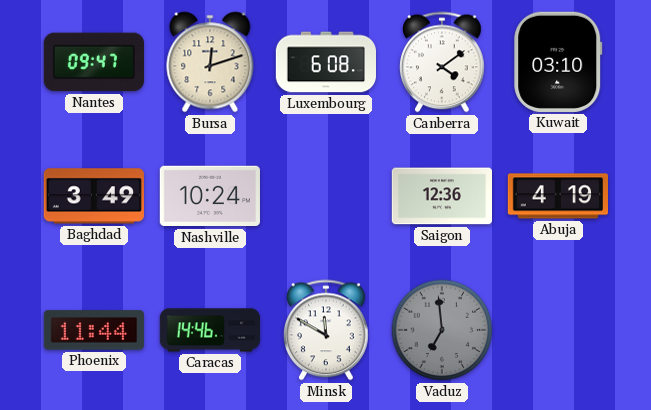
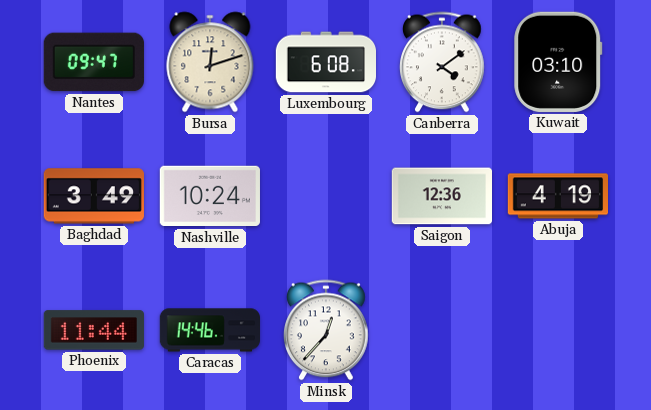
Minsk: 11:50 -> 12:37
Vaduz: 6:59 -> none
